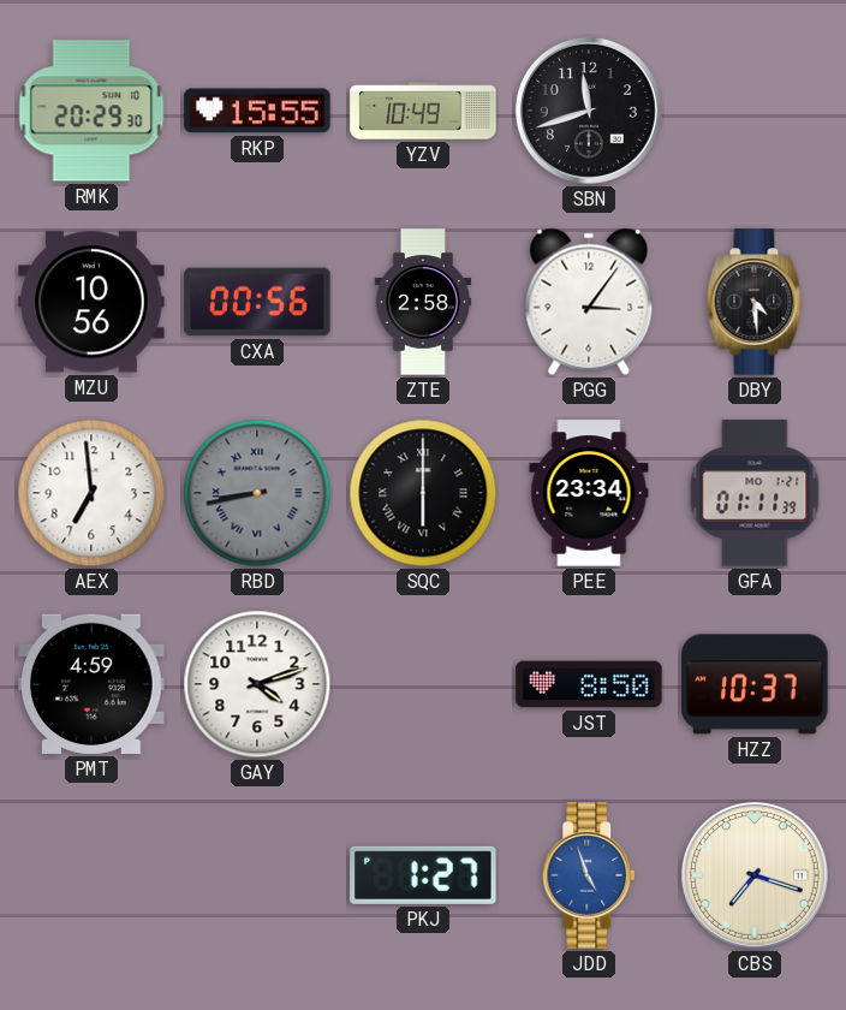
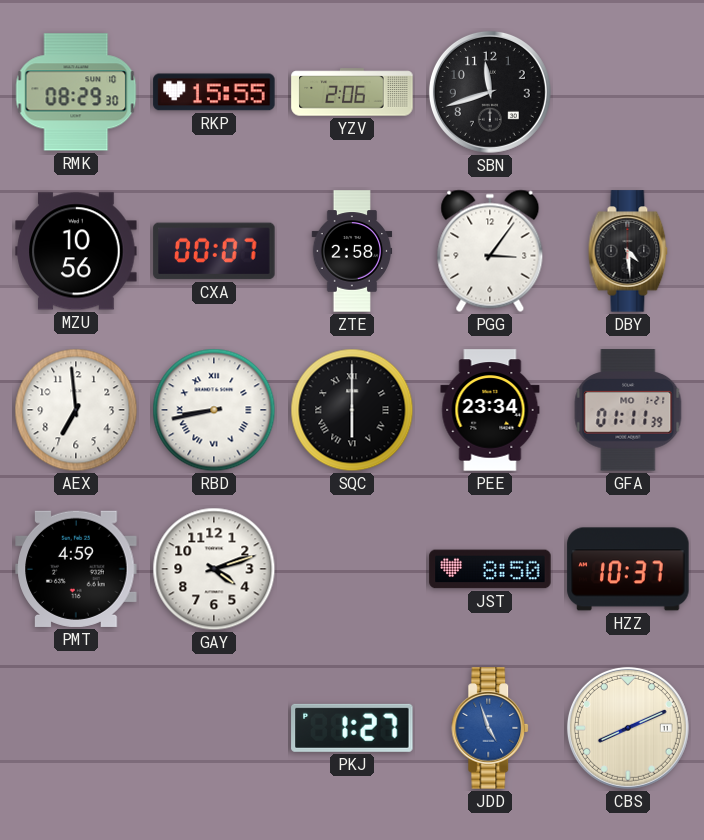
RMK: 20:29 -> 08:29
YZV: 10:49 -> 2:06
CXA: 00:56 -> 00:07
RBD dial: grey -> white
CBS: 7:18 -> 8:11
